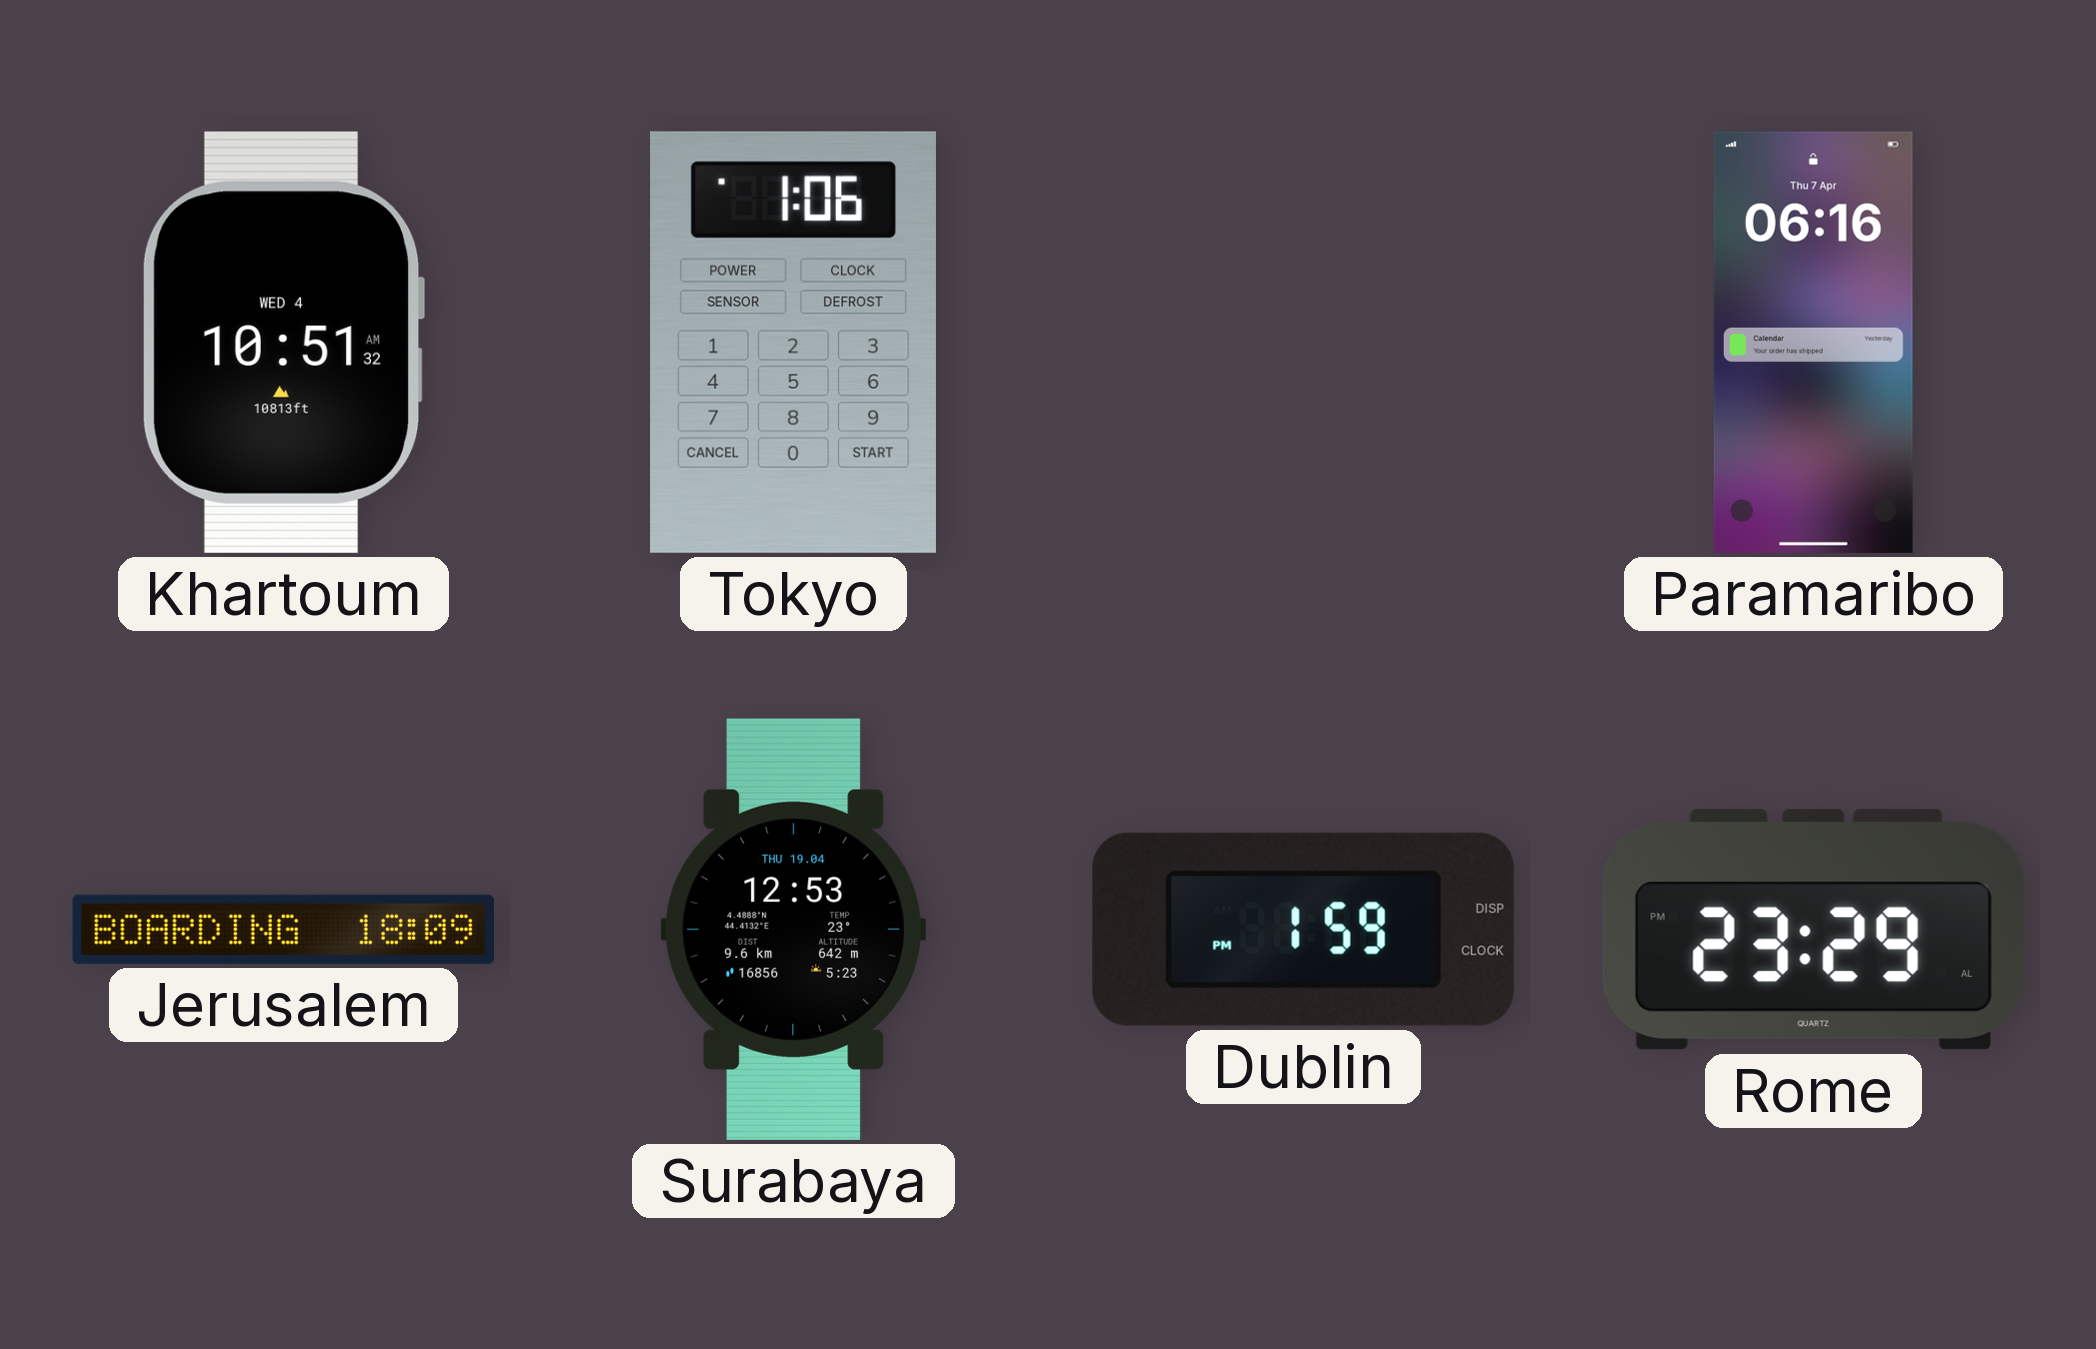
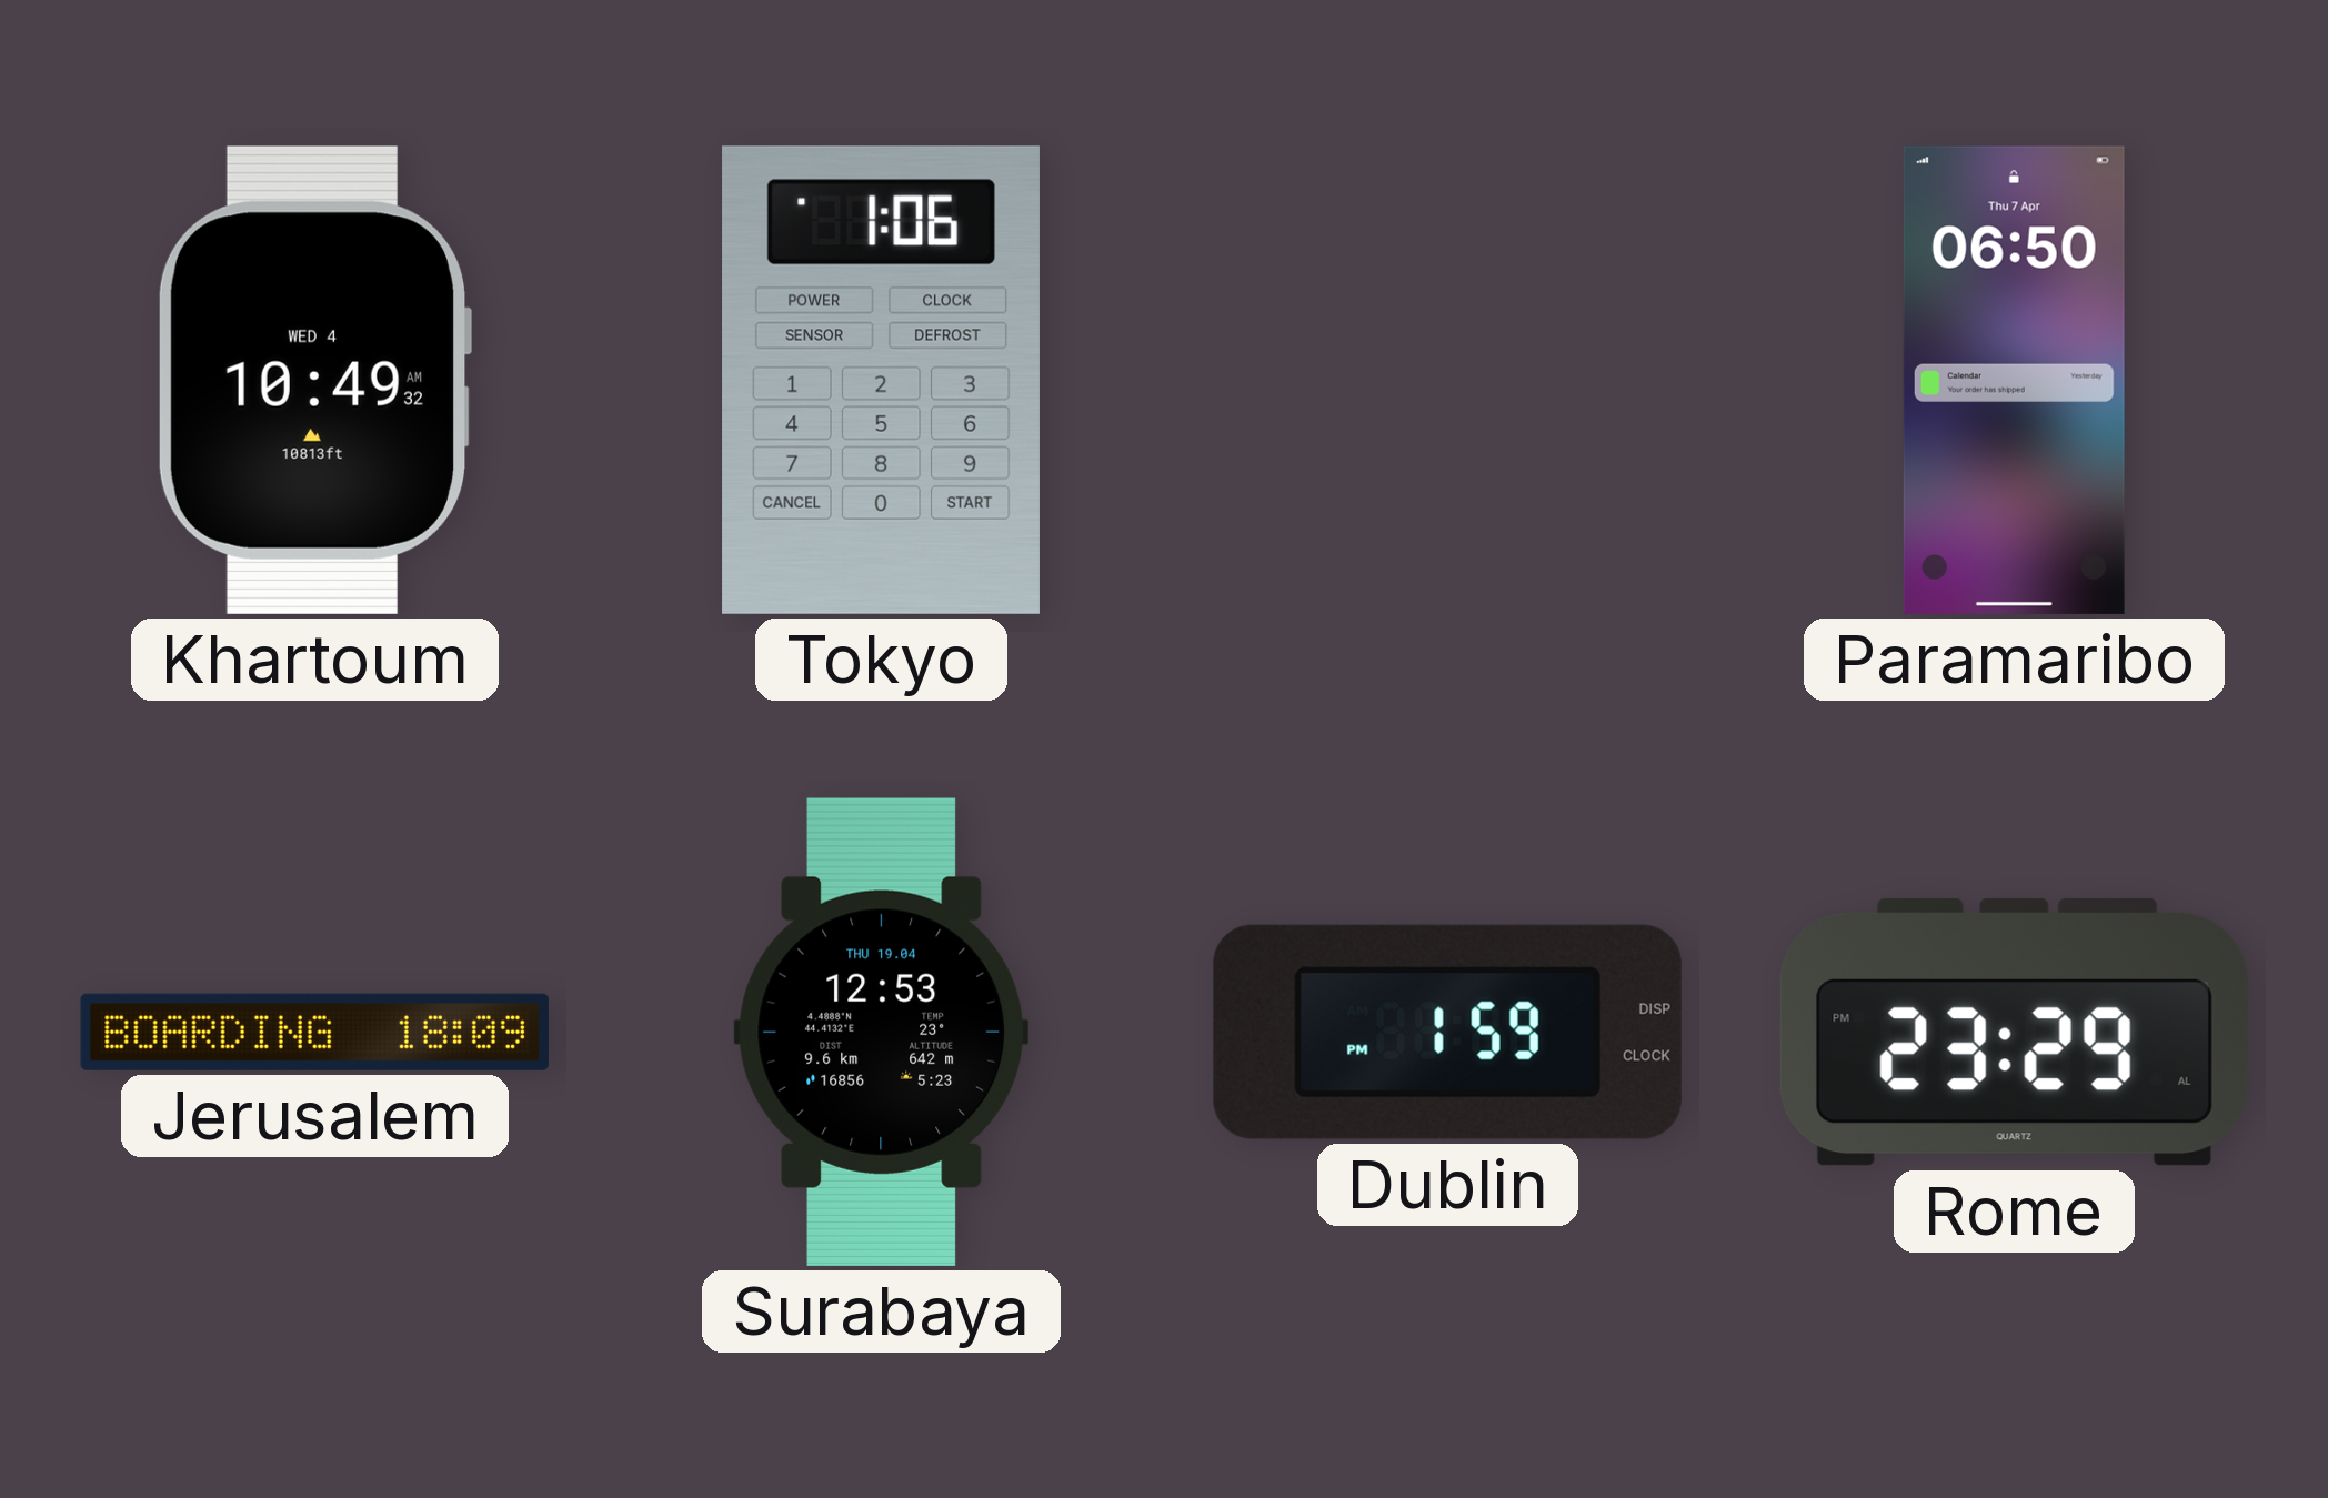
Khartoum: 10:51 -> 10:49
Paramaribo: 06:16 -> 06:50
